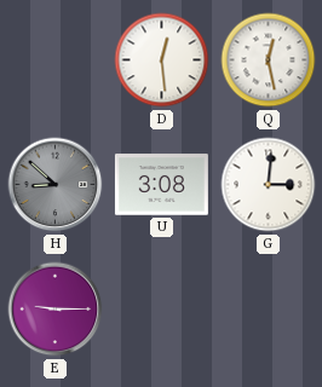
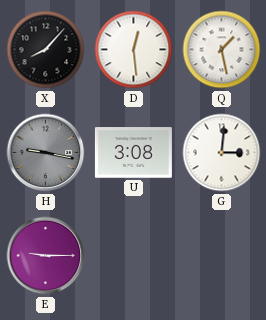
X: none -> 8:07
Q: 12:28 -> 1:28
H: 8:52 -> 9:17
